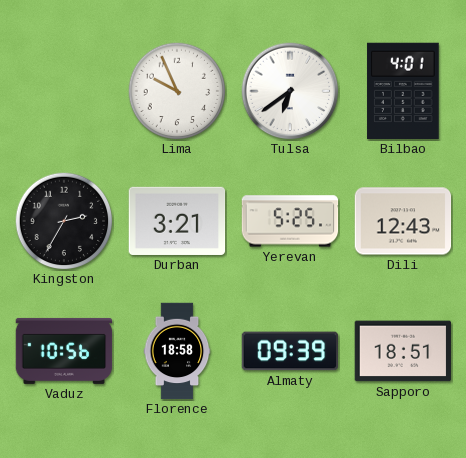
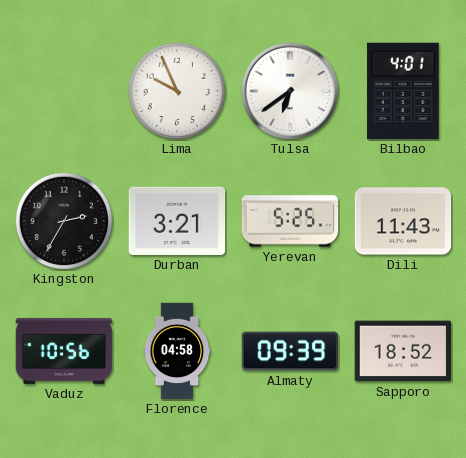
Dili: 12:43 -> 11:43
Florence: 18:58 -> 04:58
Sapporo: 18:51 -> 18:52
